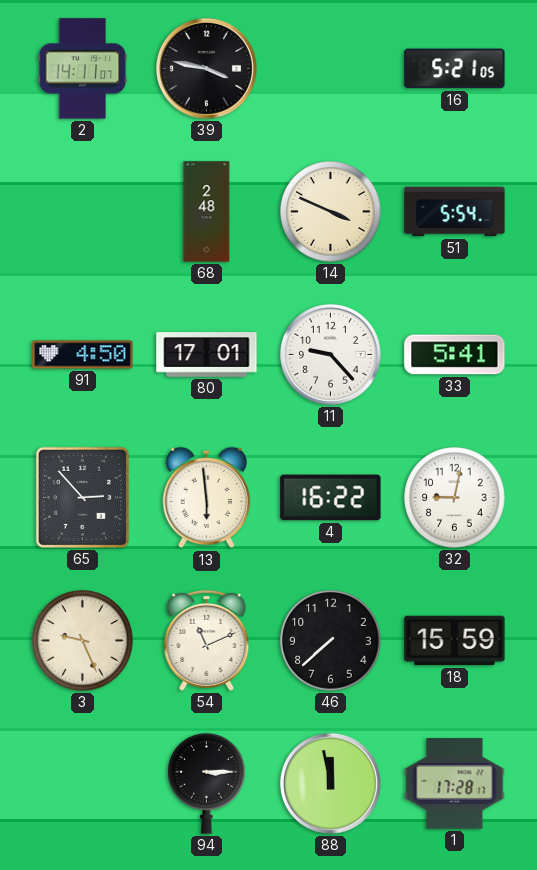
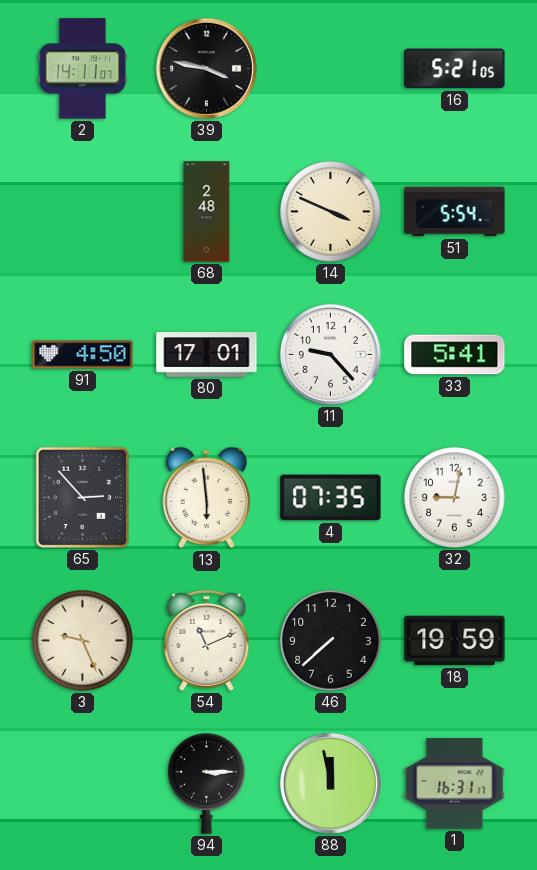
4: 16:22 -> 07:35
18: 15:59 -> 19:59
1: 17:28 -> 16:31
